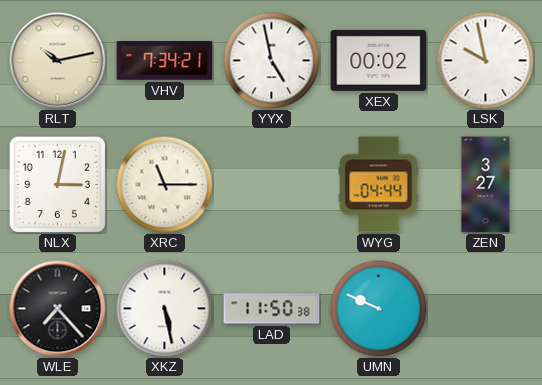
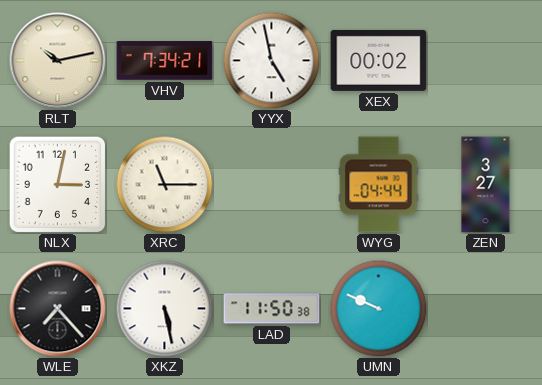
LSK: 9:58 -> none
